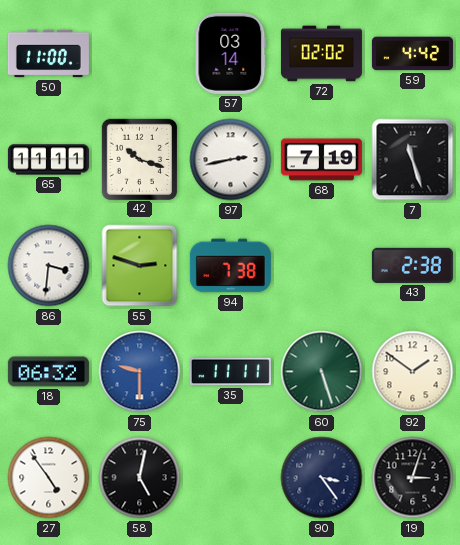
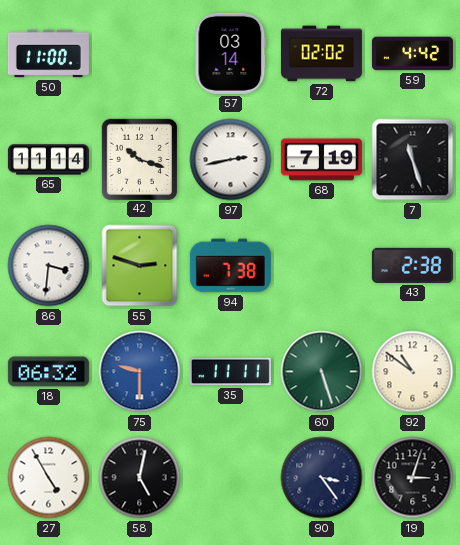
65: 11:11 -> 11:14
92: 1:51 -> 10:51
27: 4:54 -> 4:55
